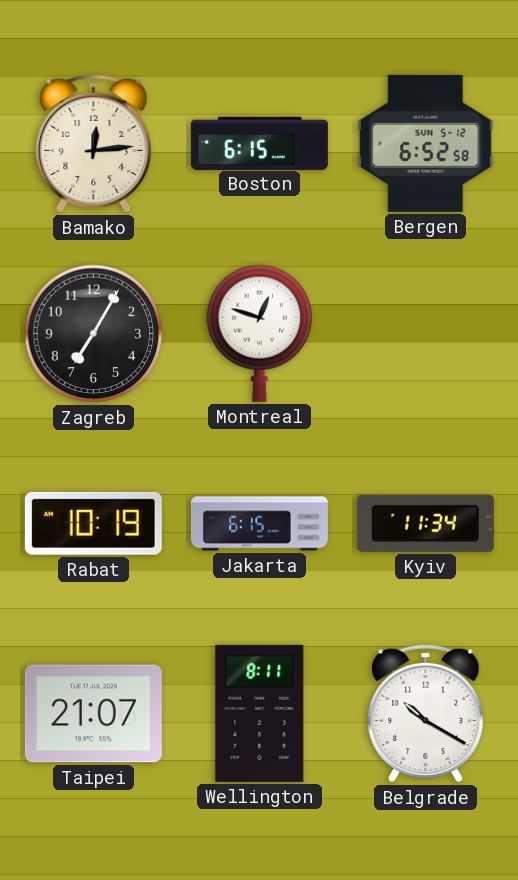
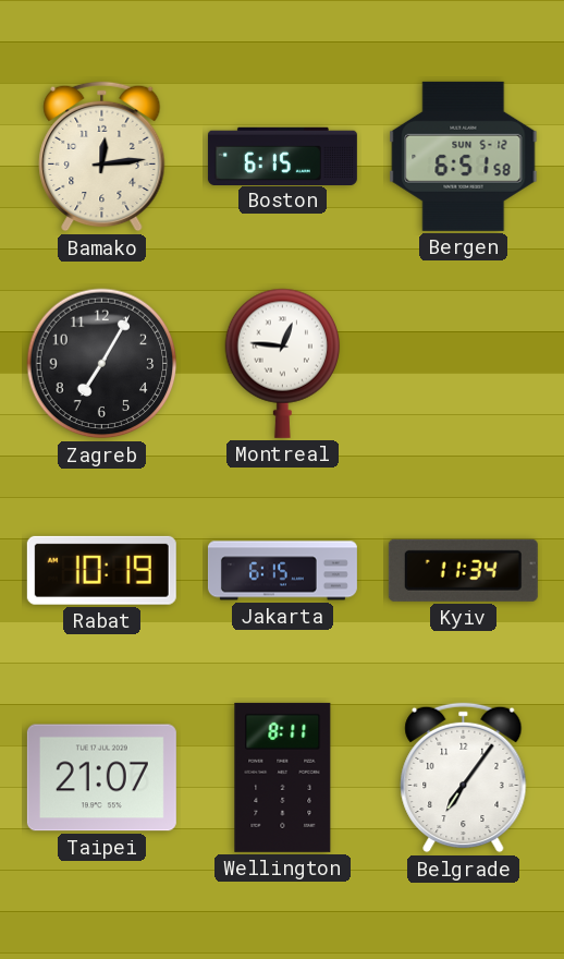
Bergen: 6:52 -> 6:51
Montreal: 12:48 -> 12:46
Belgrade: 10:20 -> 7:06
